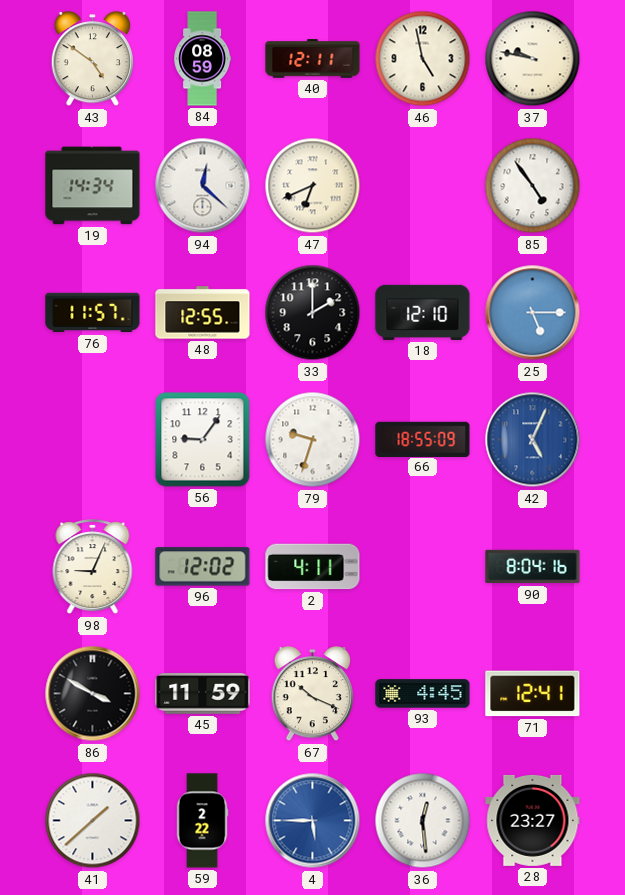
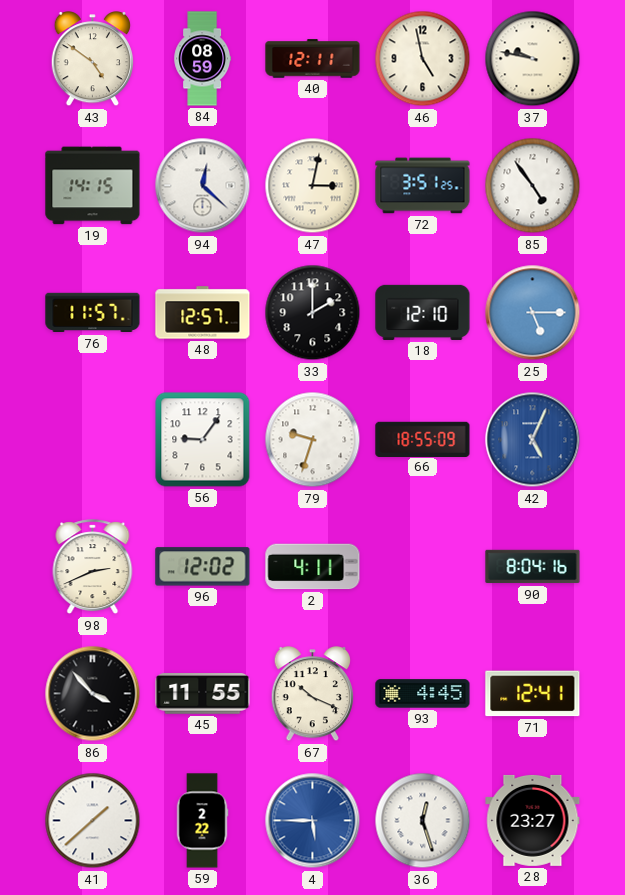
19: 14:34 -> 14:15
47: 6:41 -> 3:02
72: none -> 3:51
48: 12:55 -> 12:57
98: 9:04 -> 2:41
86: 3:50 -> 3:53
45: 11:59 -> 11:55
36: 12:29 -> 12:27
